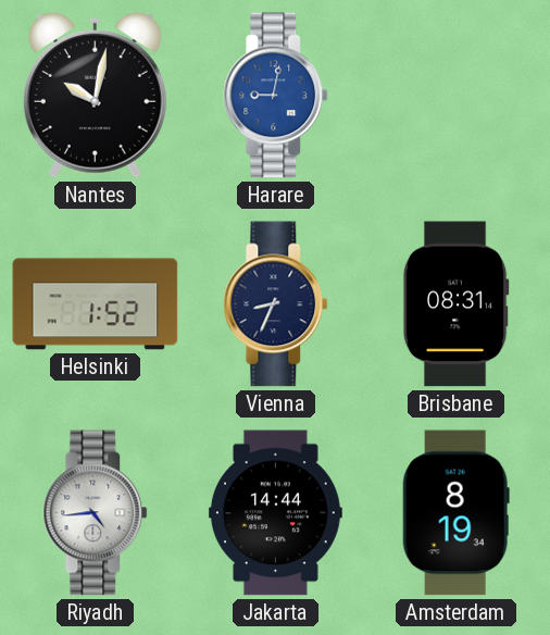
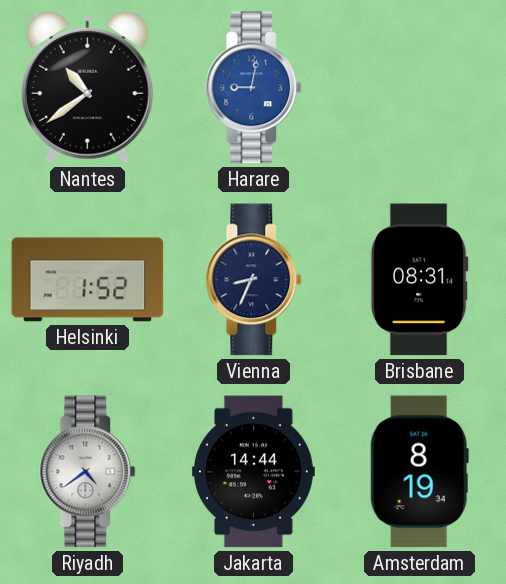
Nantes: 10:02 -> 10:39
Riyadh: 4:44 -> 4:39
